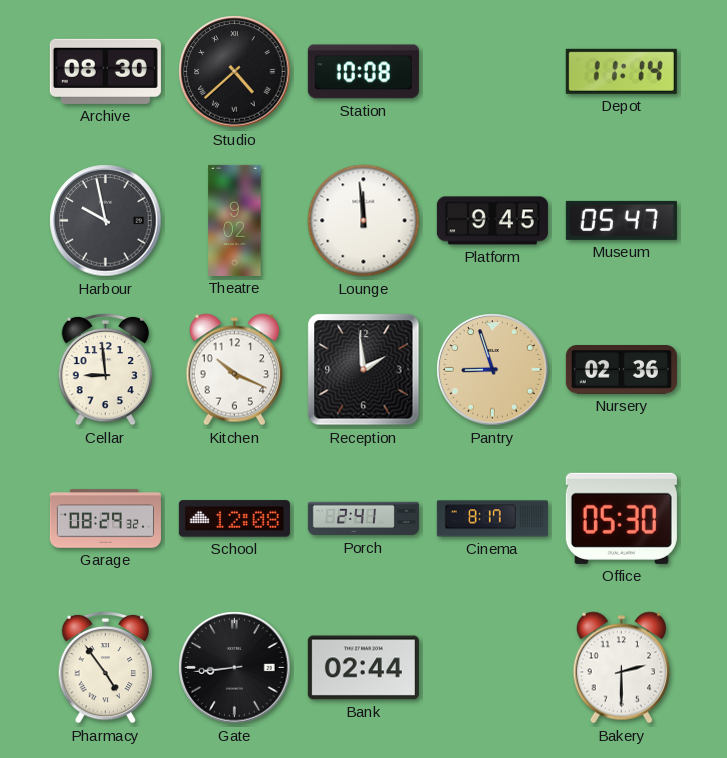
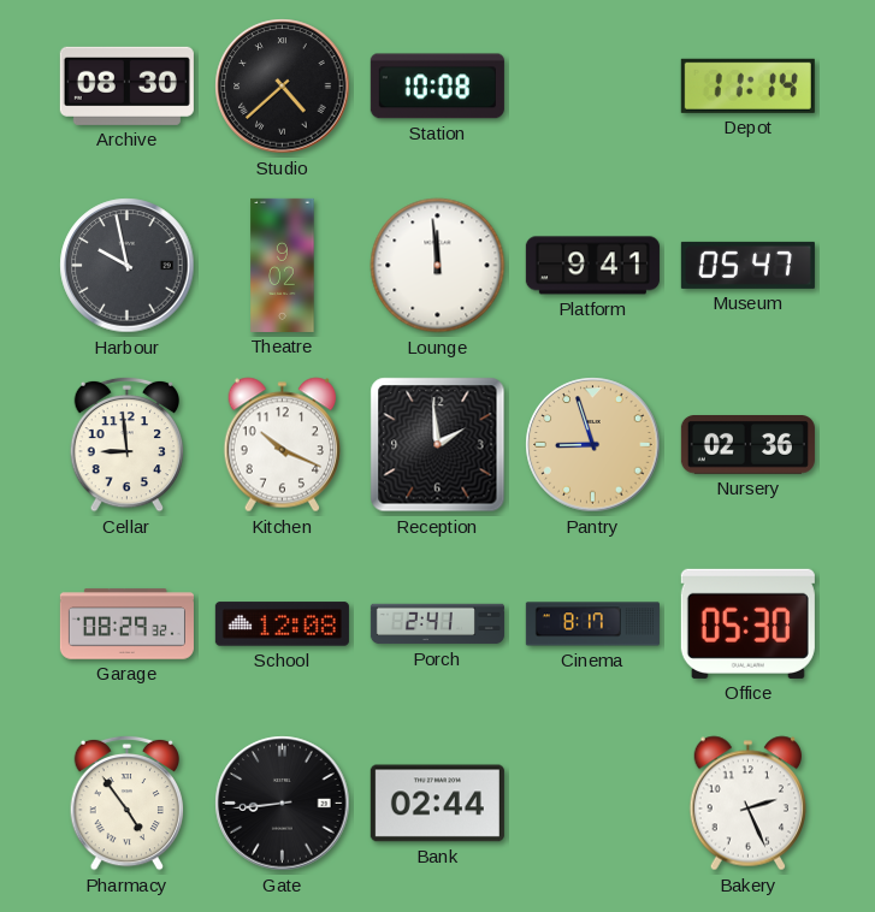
Platform: 9:45 -> 9:41
Bakery: 2:30 -> 2:26
